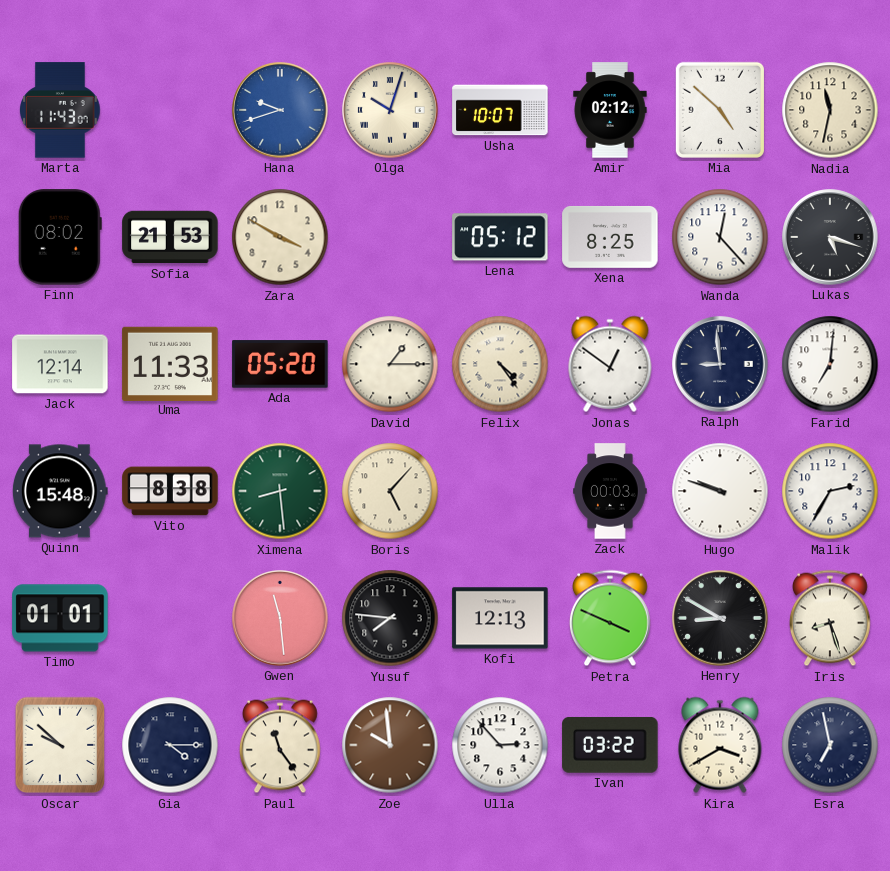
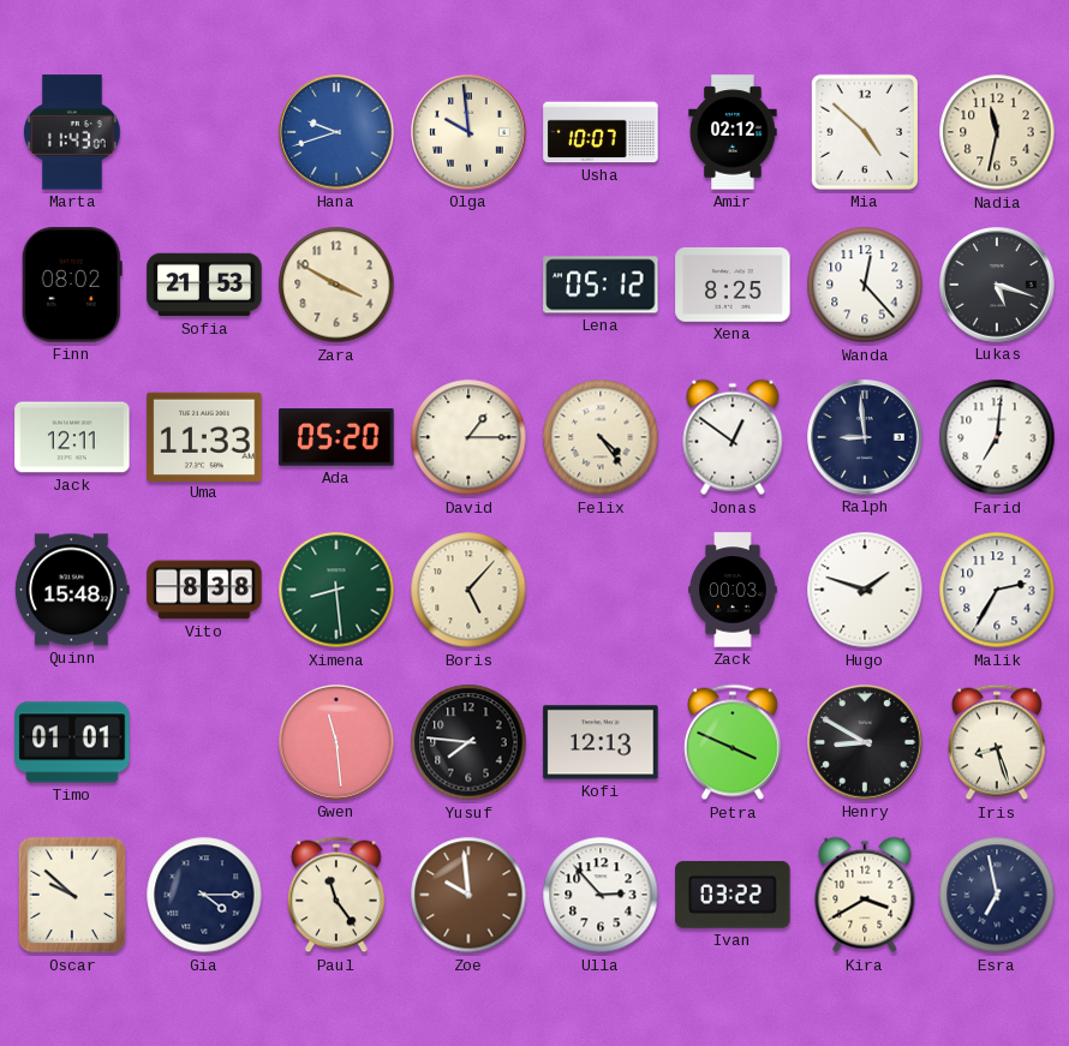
Olga: 10:03 -> 9:59
Jack: 12:14 -> 12:11
Hugo: 9:48 -> 1:48
